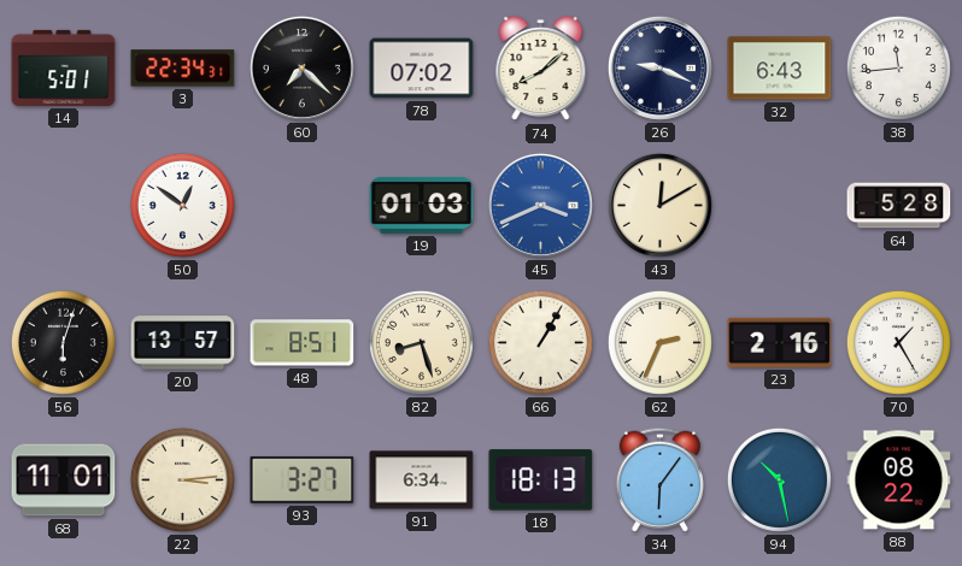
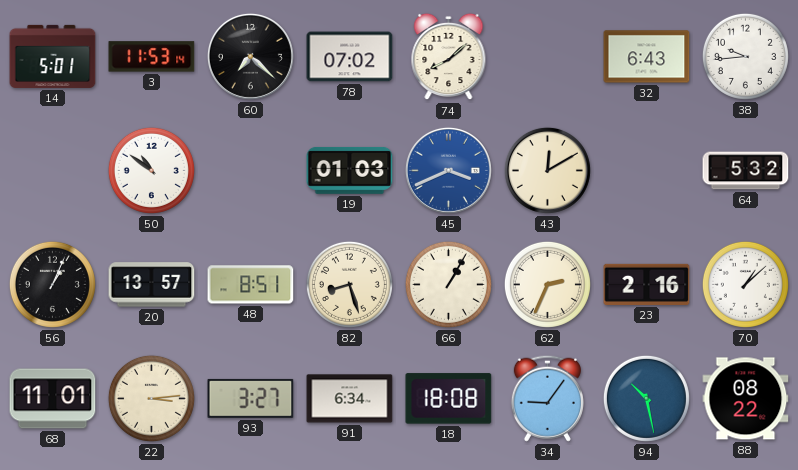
3: 22:34 -> 11:53
26: 9:19 -> none
38: 11:44 -> 9:44
50: 12:51 -> 10:51
64: 5:28 -> 5:32
56: 6:03 -> 1:04
70: 1:25 -> 1:08
18: 18:13 -> 18:08
34: 6:06 -> 9:06
